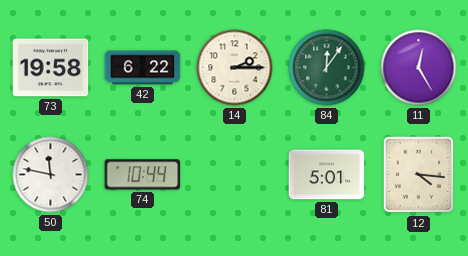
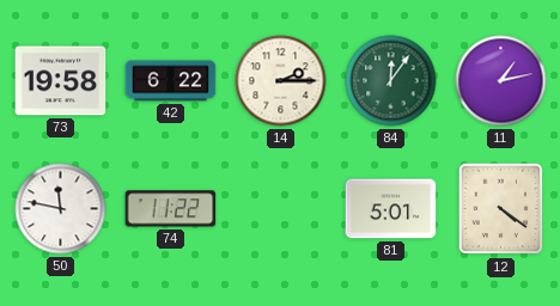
11: 12:25 -> 1:13
74: 10:44 -> 11:22
12: 4:16 -> 4:21
